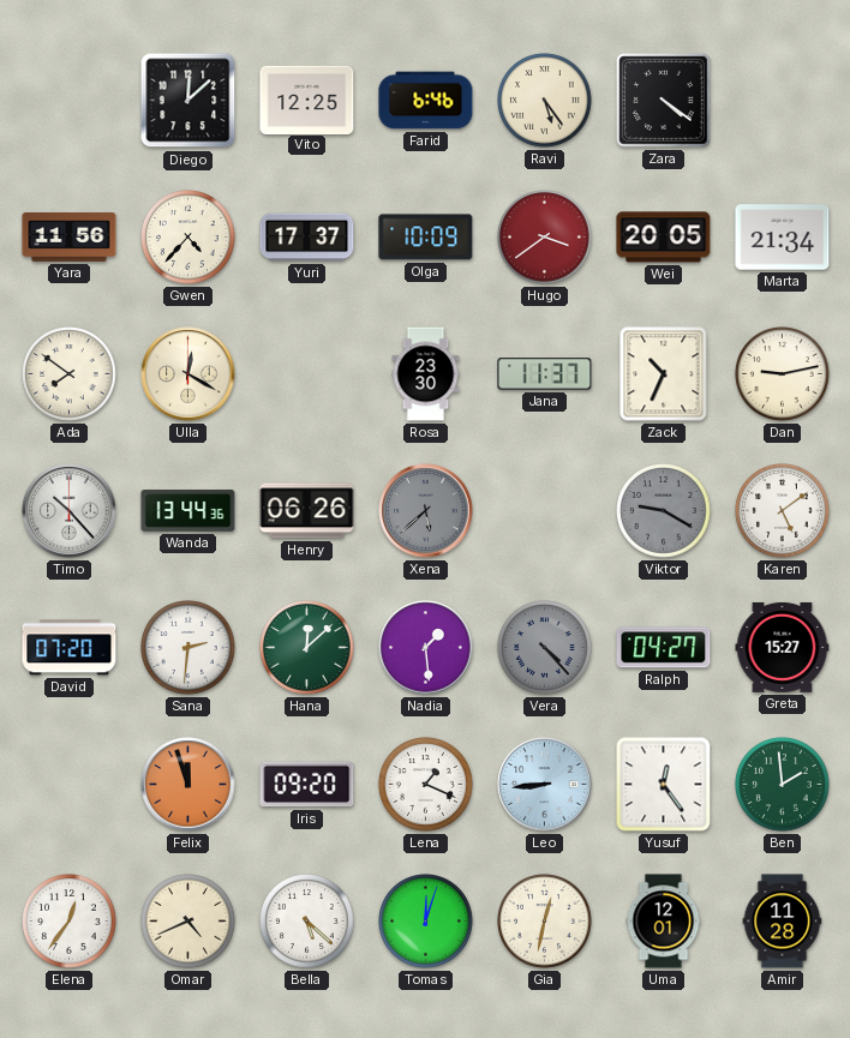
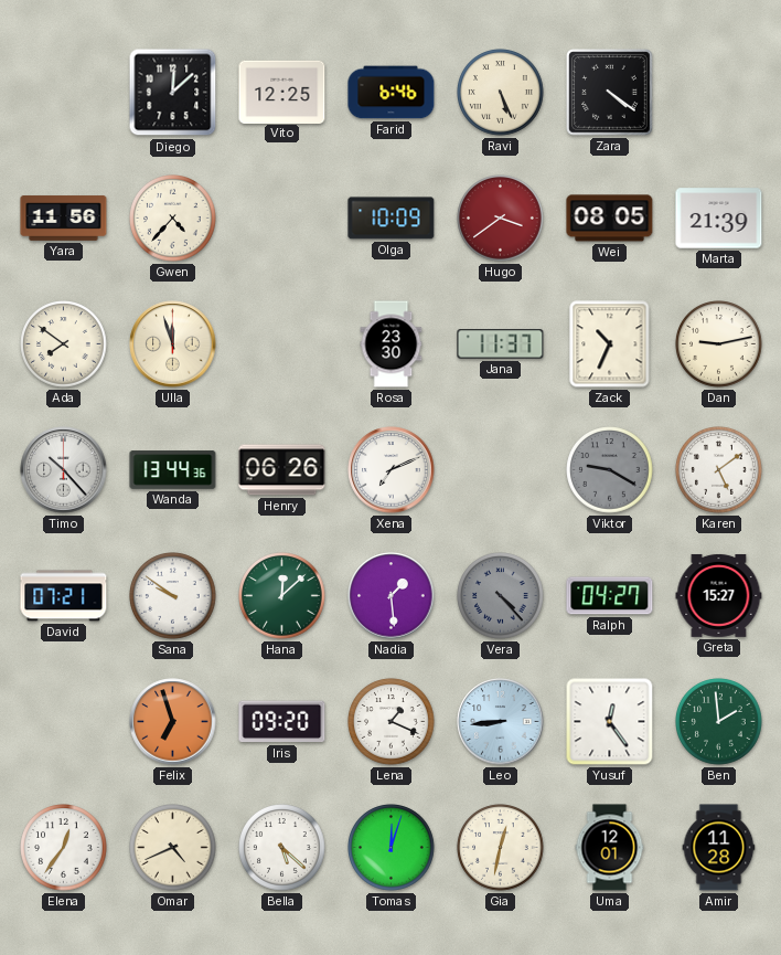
Ravi: 5:24 -> 5:26
Yuri: 17:37 -> none
Wei: 20:05 -> 08:05
Marta: 21:34 -> 21:39
Ulla: 12:20 -> 11:57
Xena: 5:38 -> 7:11
Xena dial: grey -> white
David: 07:20 -> 07:21
Sana: 2:31 -> 9:51
Felix: 11:57 -> 6:57
